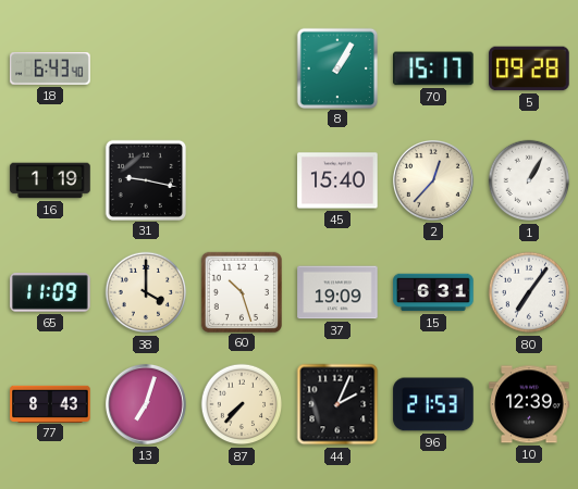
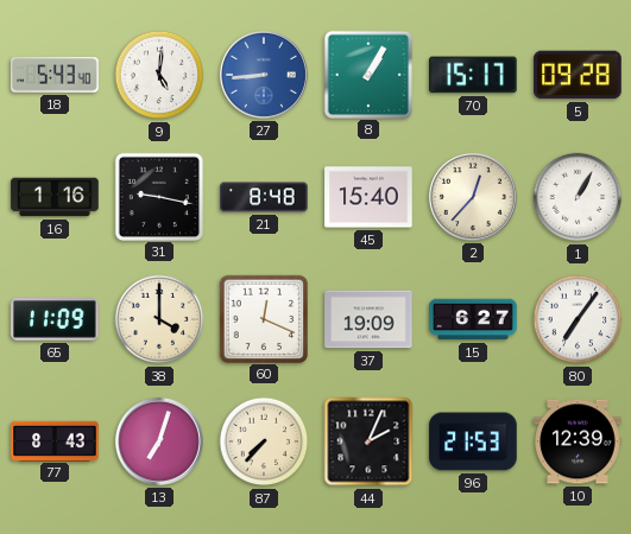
18: 6:43 -> 5:43
9: none -> 5:01
27: none -> 8:44
16: 1:19 -> 1:16
21: none -> 8:48
60: 10:27 -> 12:19
15: 6:31 -> 6:27
